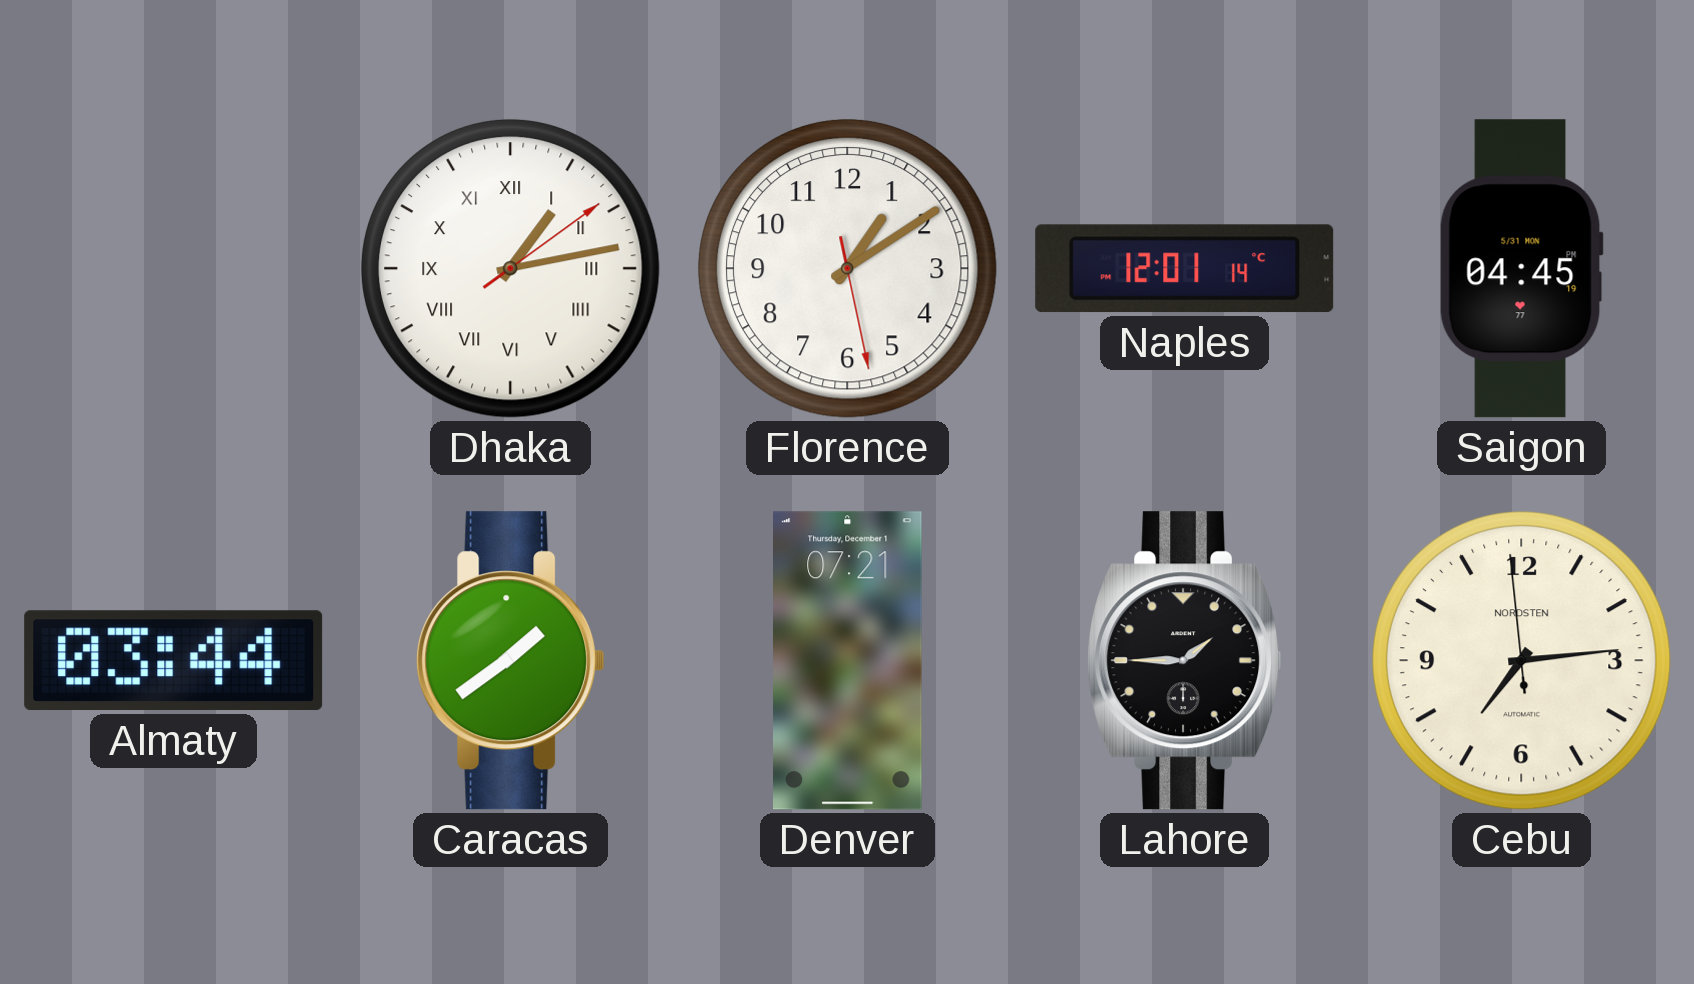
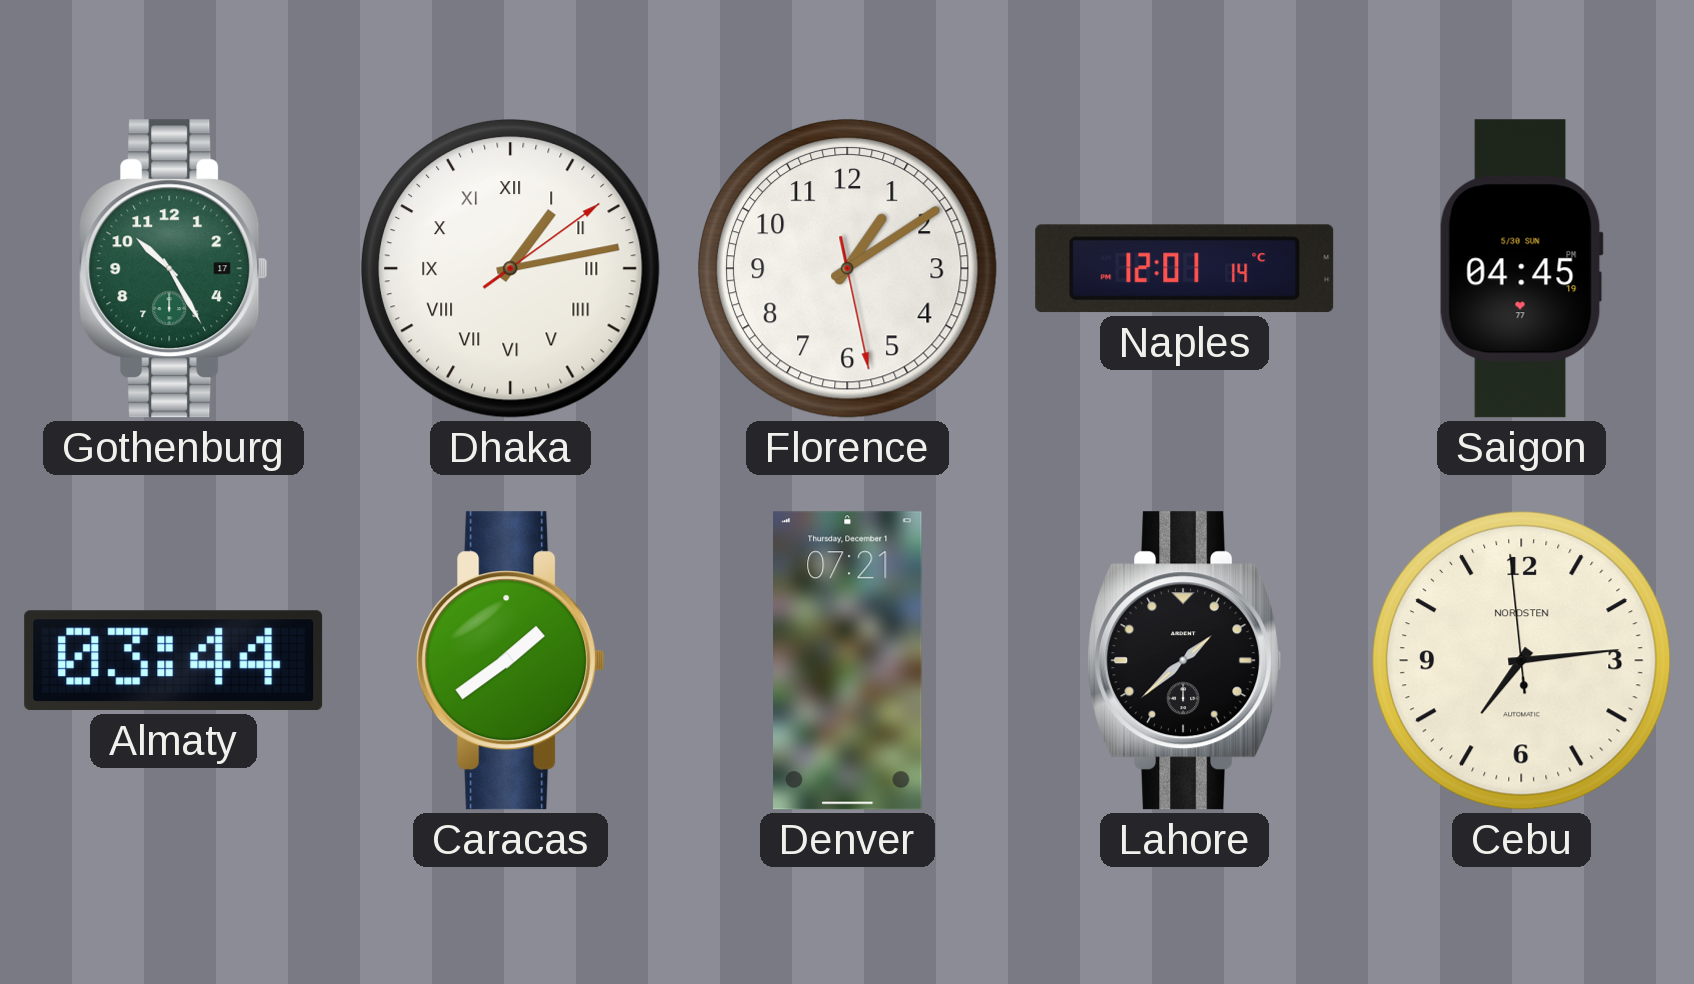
Gothenburg: none -> 10:25
Saigon date: 5/31 MON -> 5/30 SUN
Lahore: 1:45 -> 1:38
